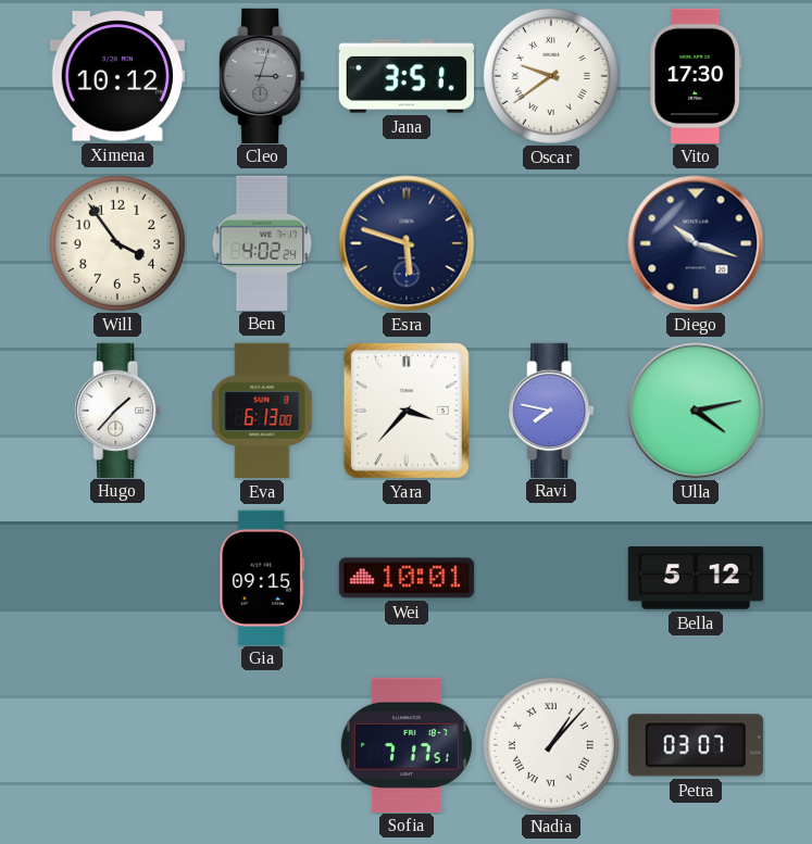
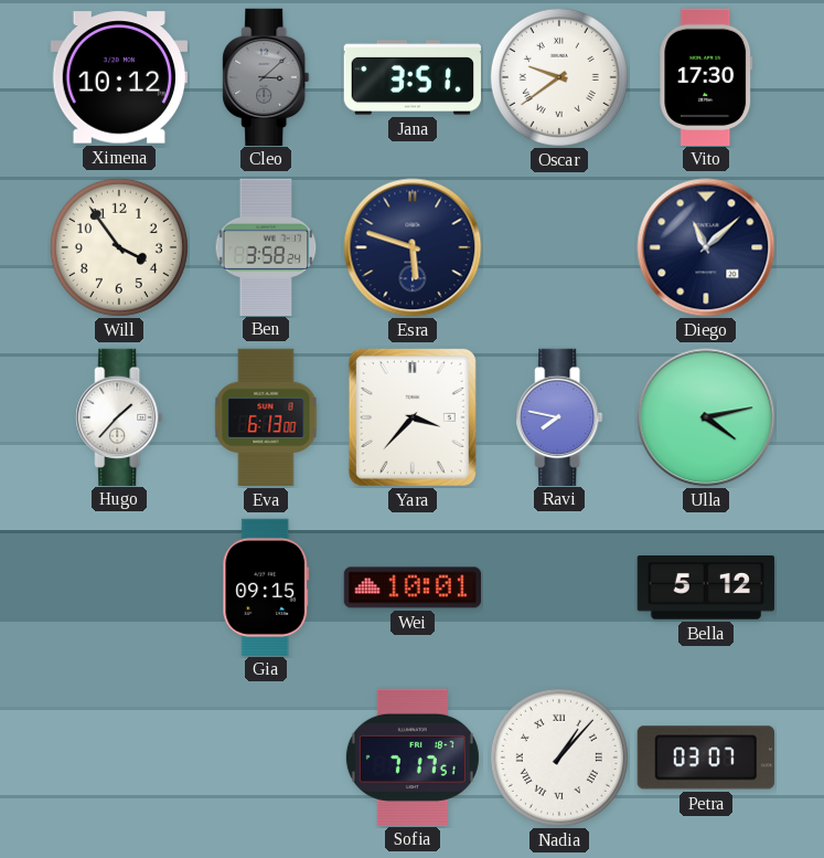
Cleo: 3:03 -> 3:08
Ben: 4:02 -> 3:58
Diego: 10:18 -> 11:08
